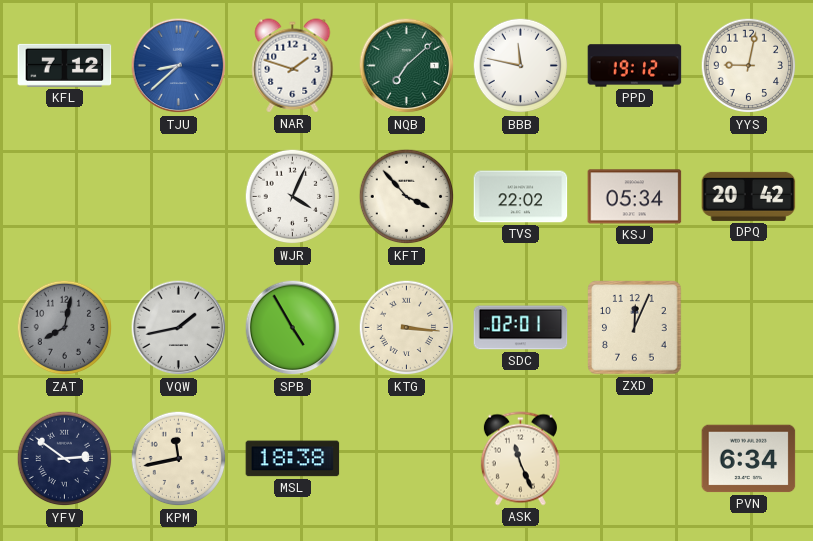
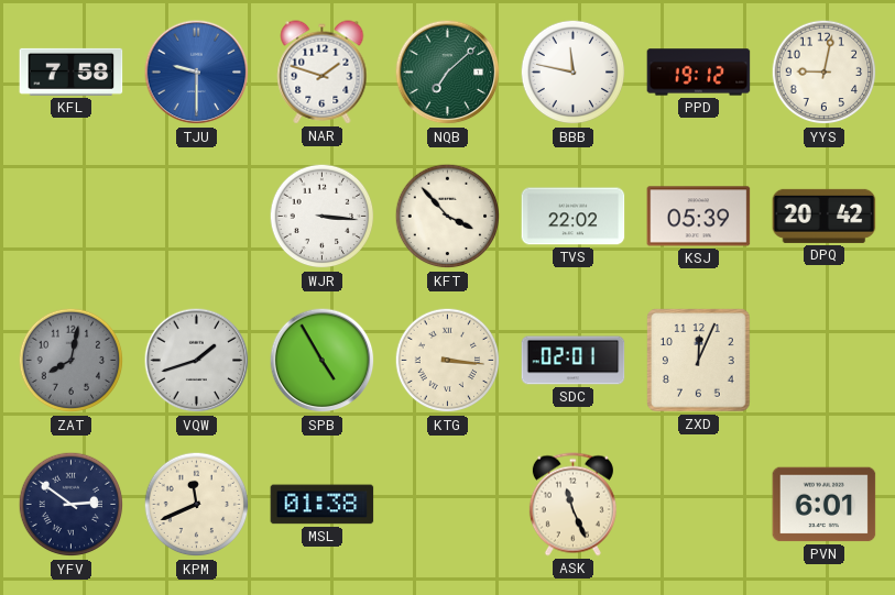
KFL: 7:12 -> 7:58
TJU: 8:38 -> 9:30
WJR: 4:04 -> 3:16
KSJ: 05:34 -> 05:39
VQW: 1:43 -> 1:42
KPM: 11:43 -> 11:41
MSL: 18:38 -> 01:38
PVN: 6:34 -> 6:01
